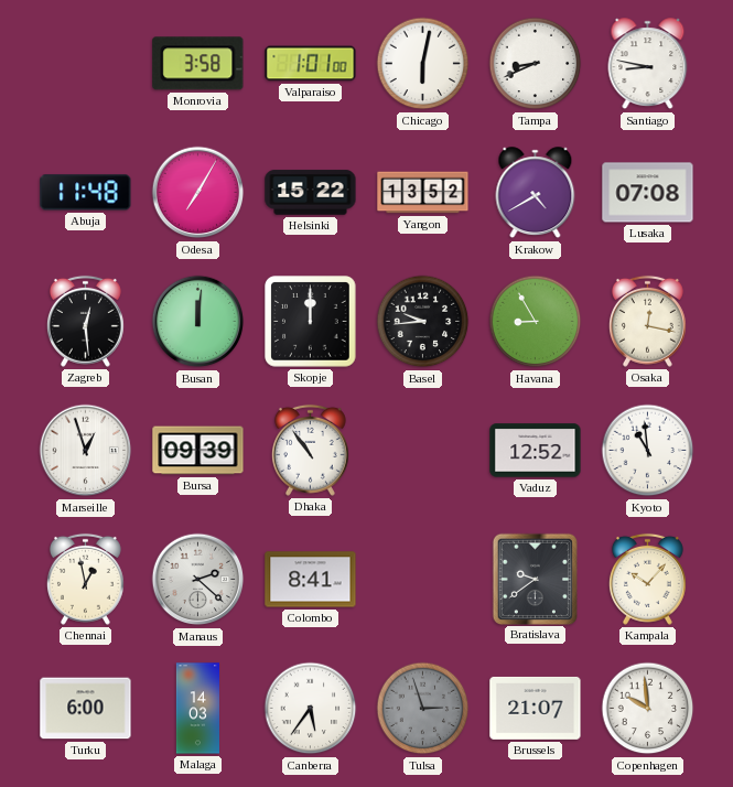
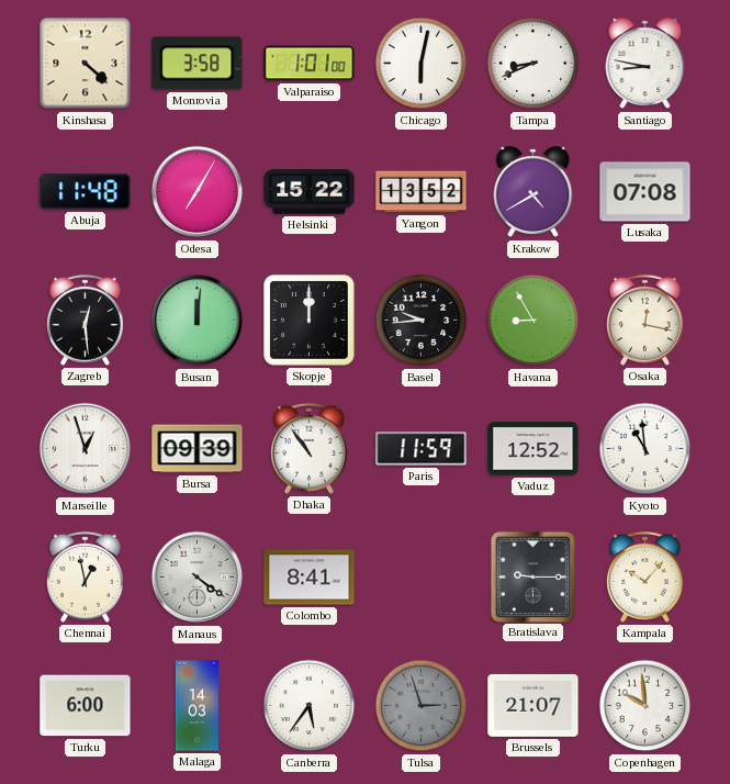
Kinshasa: none -> 4:22
Paris: none -> 11:59
Manaus: 2:22 -> 4:21
Bratislava: 9:39 -> 9:15
